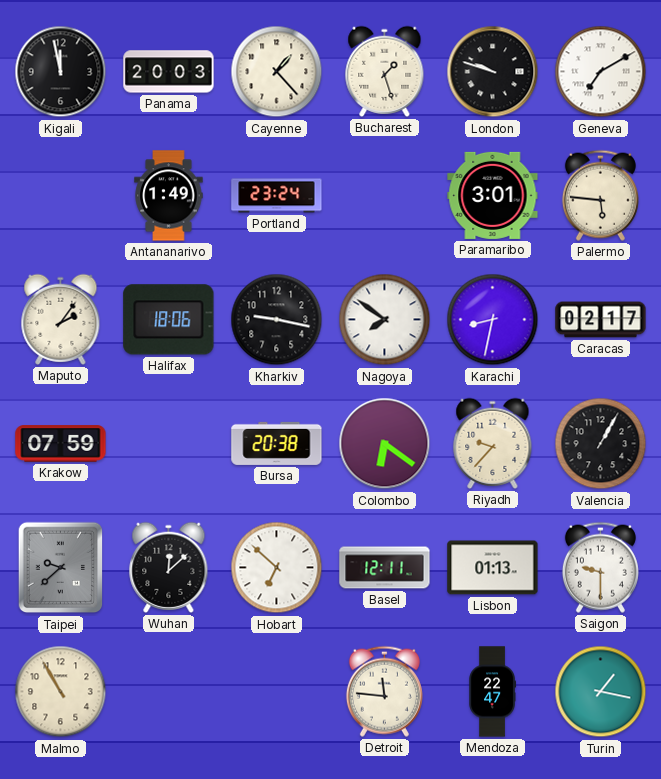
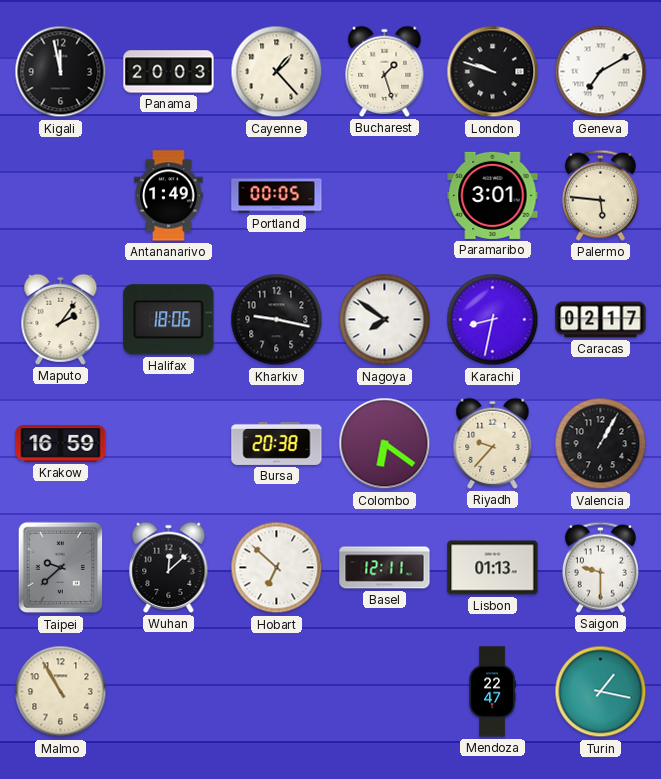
Portland: 23:24 -> 00:05
Krakow: 07:59 -> 16:59
Detroit: 11:46 -> none
